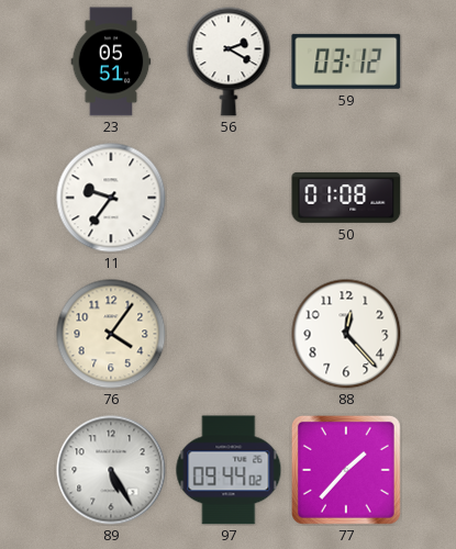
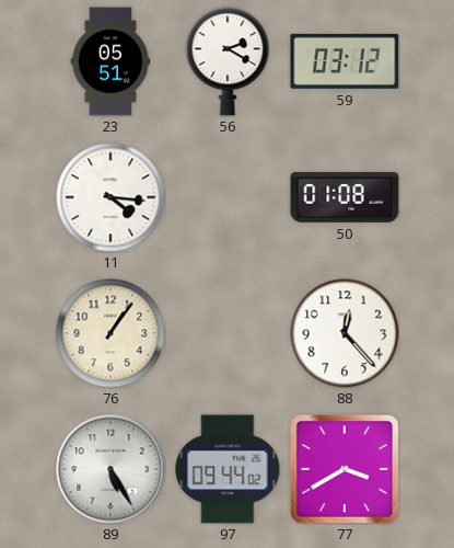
11: 9:36 -> 4:16
76: 4:06 -> 1:06
77: 1:37 -> 3:40
